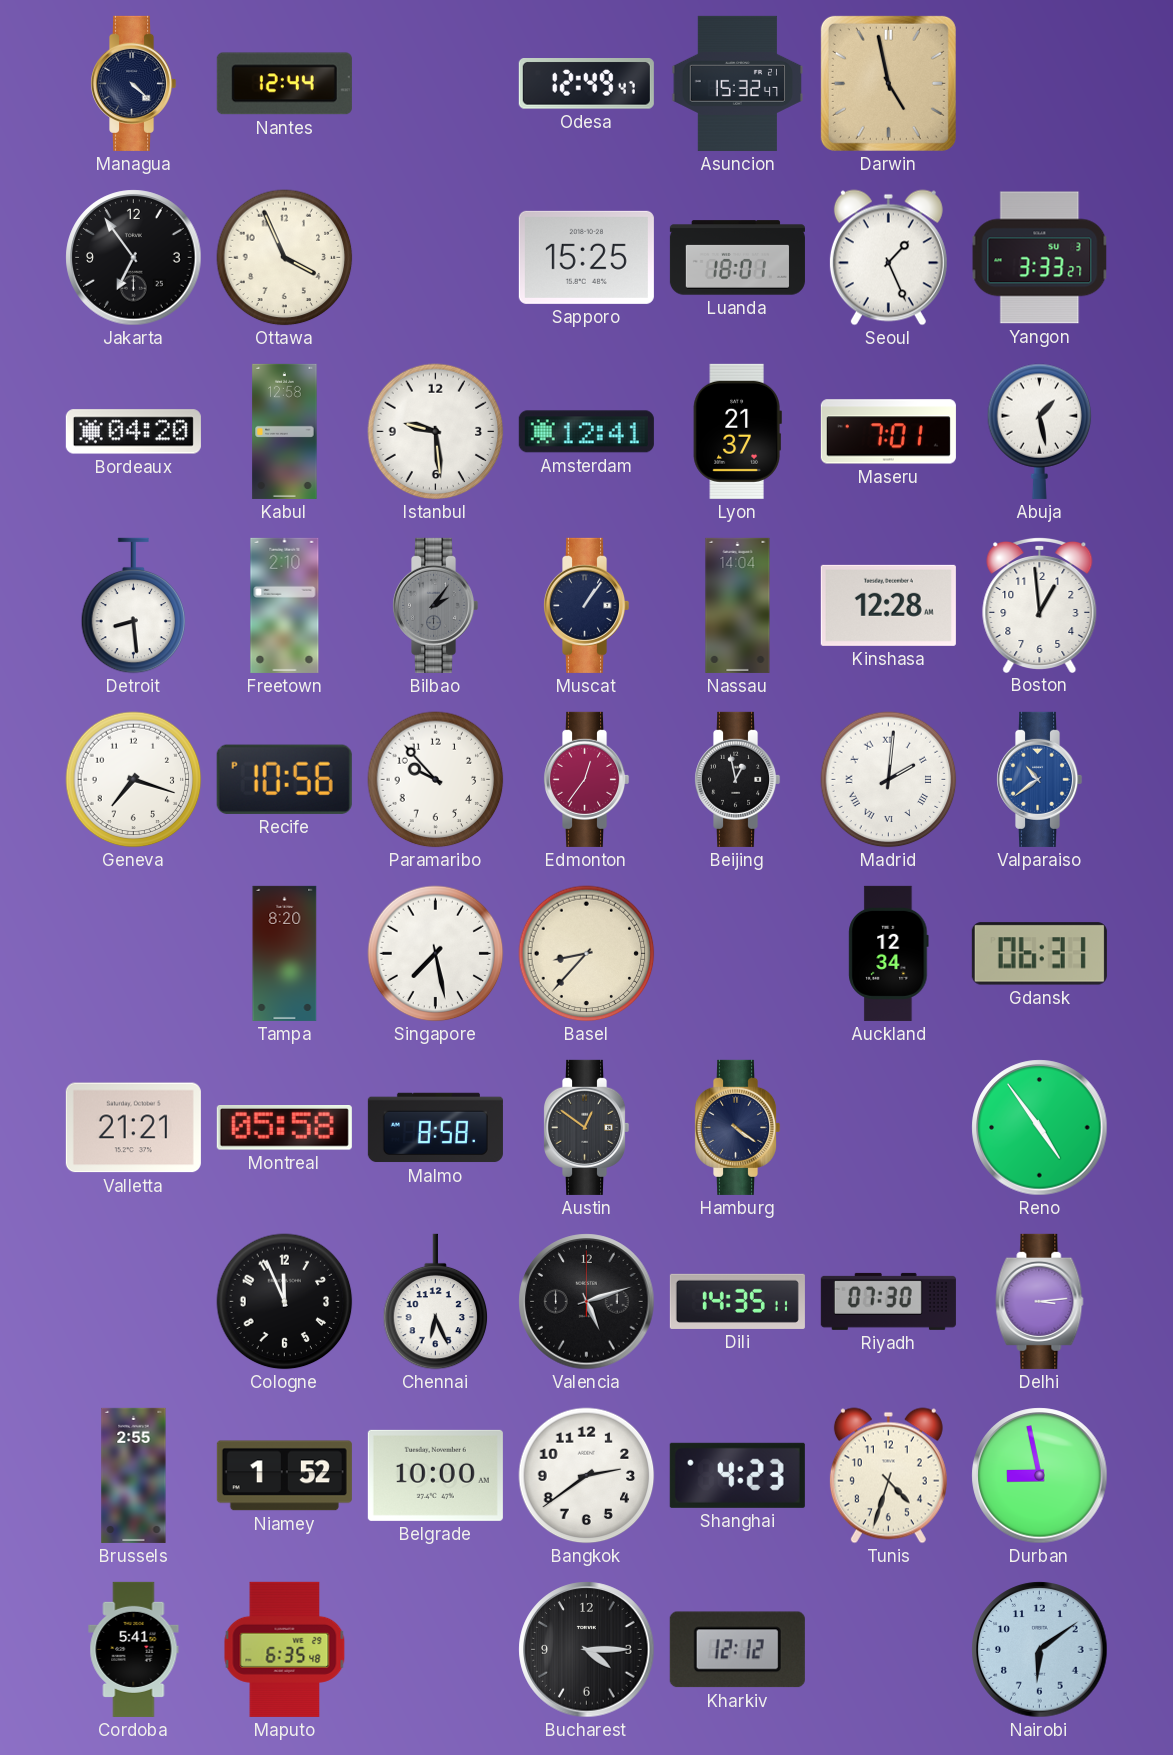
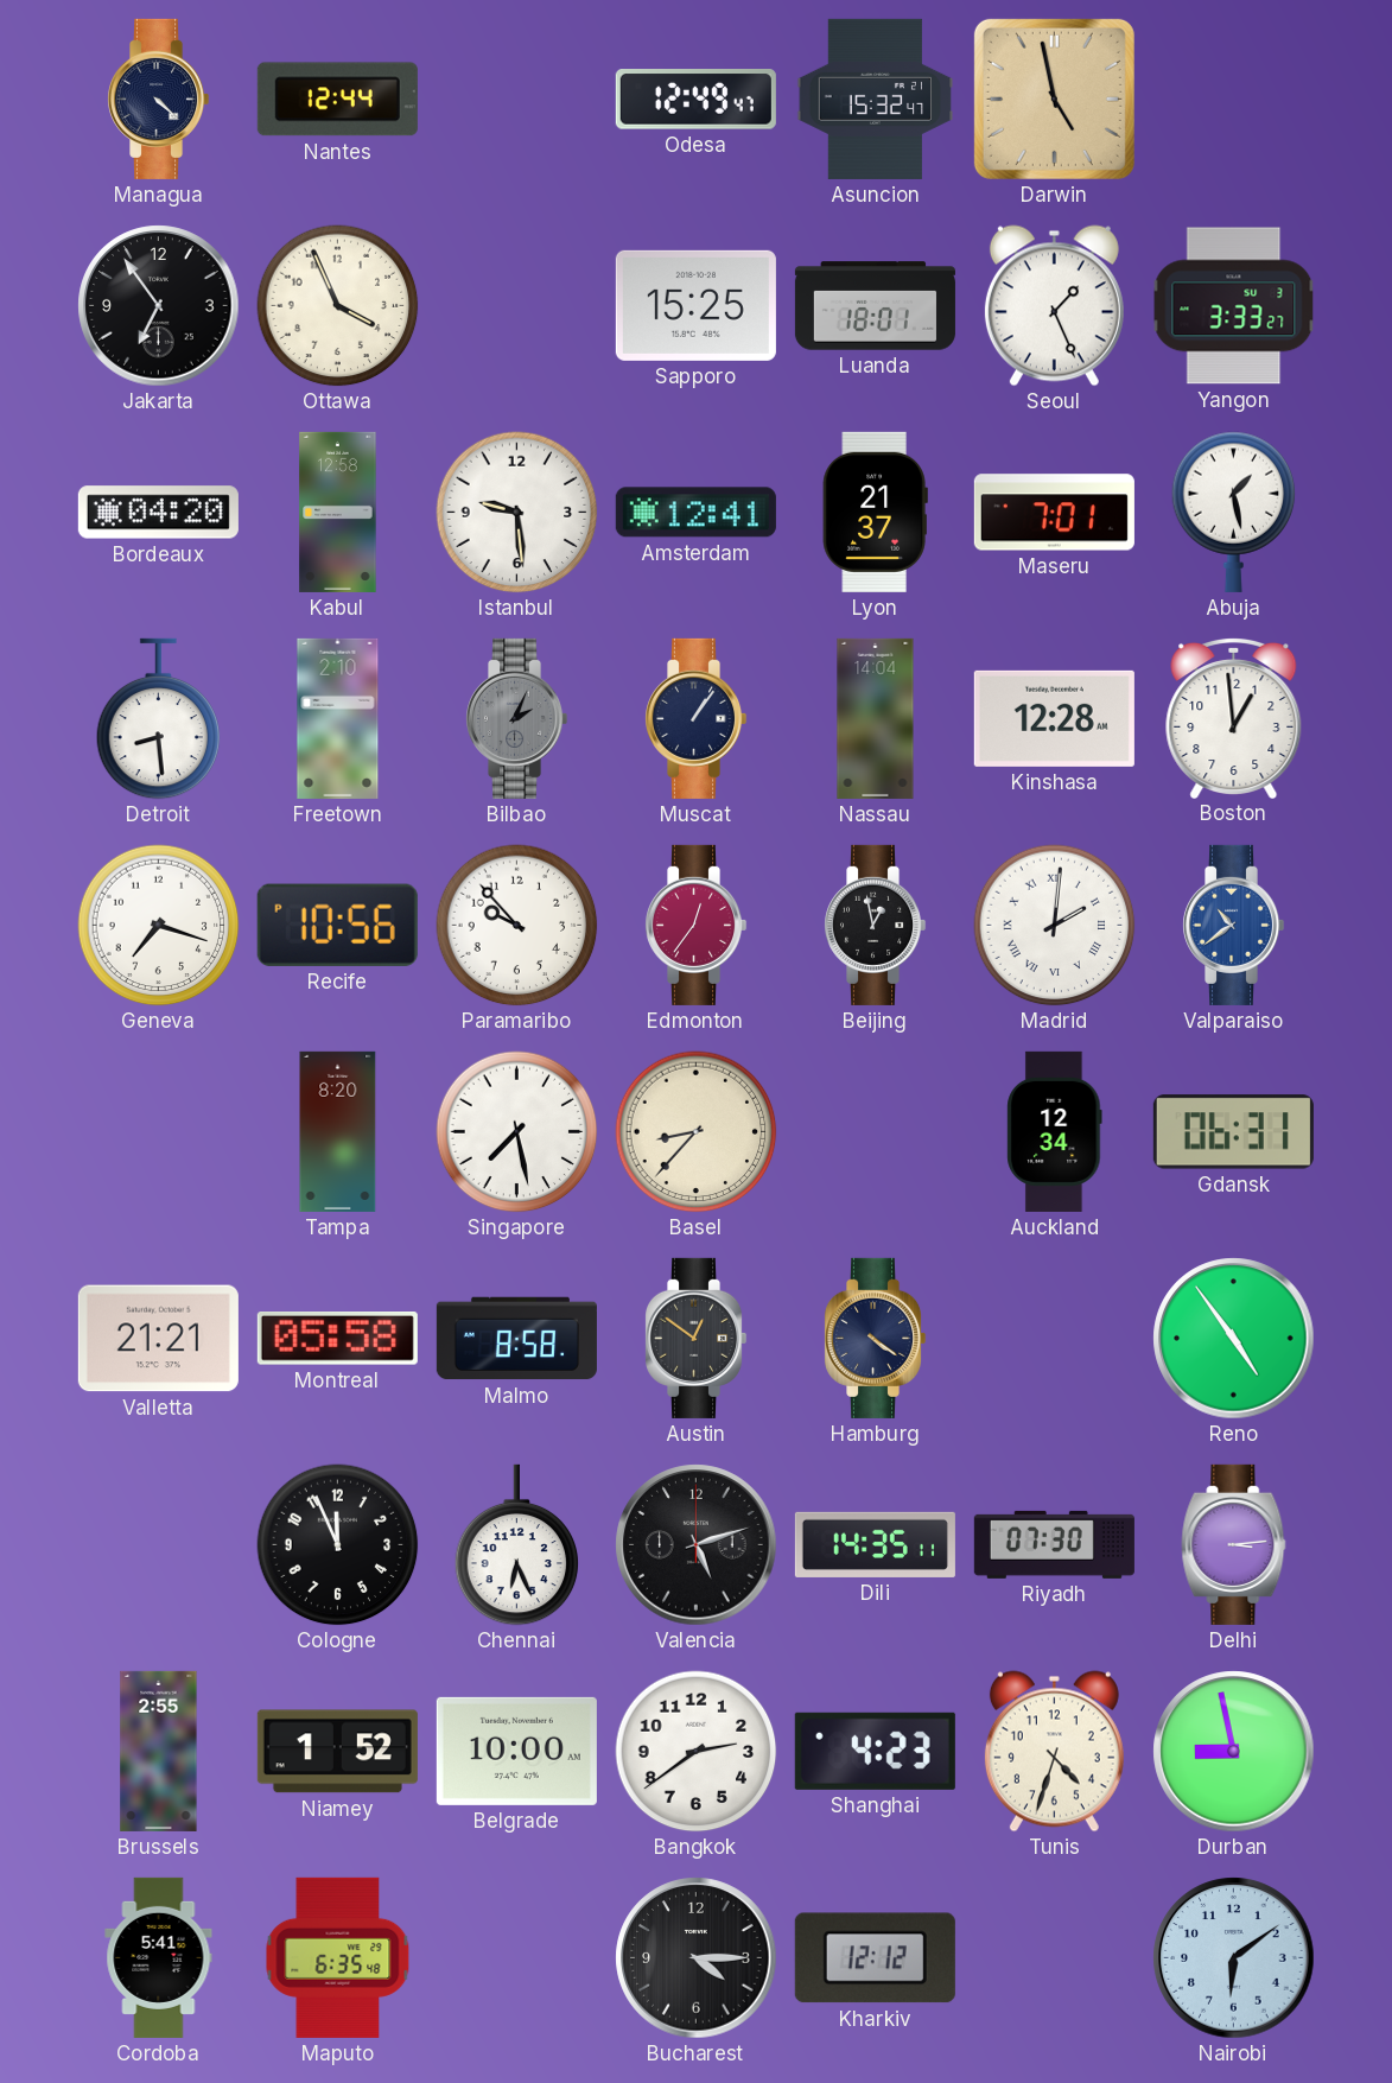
Bilbao: 2:06 -> 2:04
